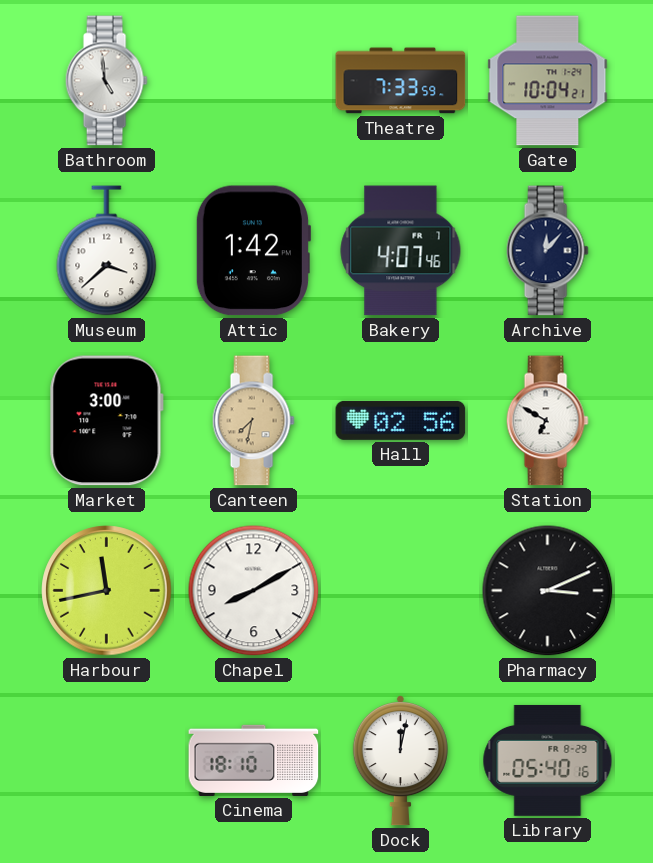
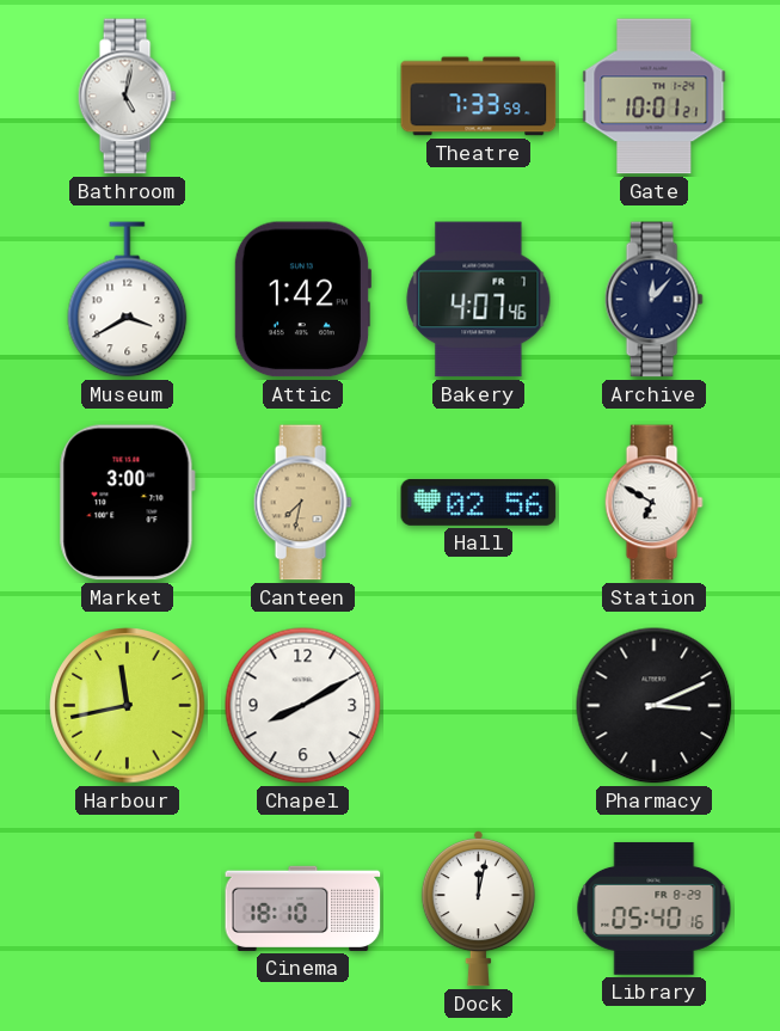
Bathroom: 4:59 -> 5:02
Gate: 10:04 -> 10:01
Museum: 3:38 -> 3:40
